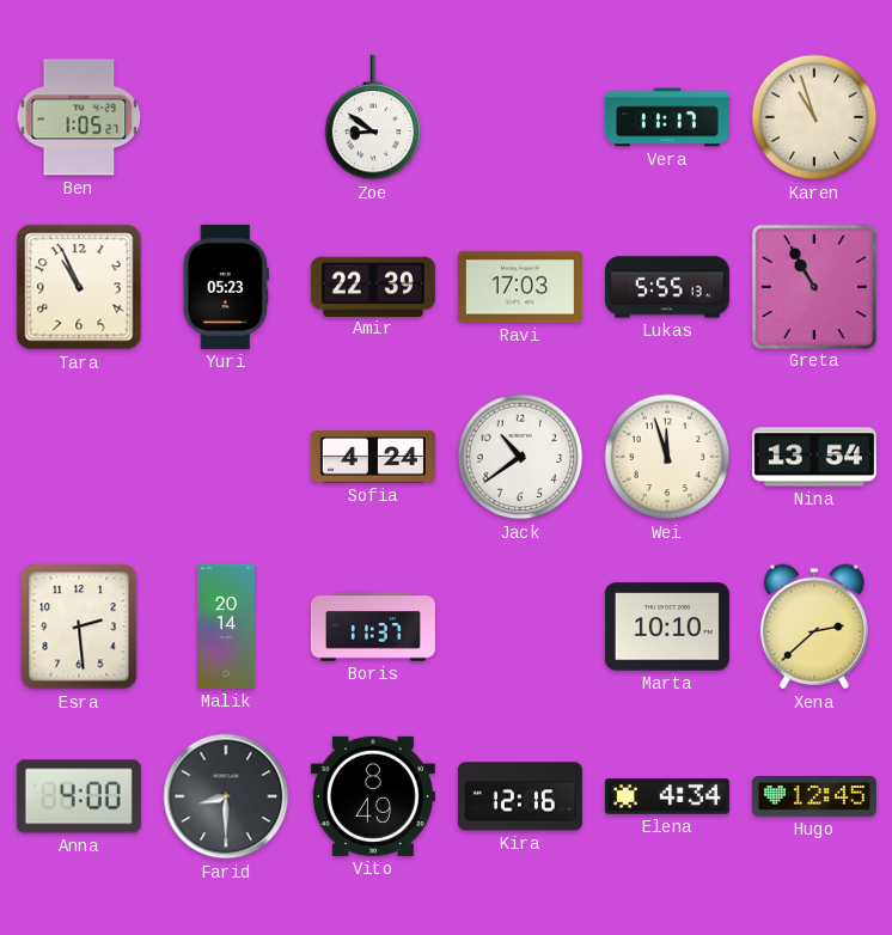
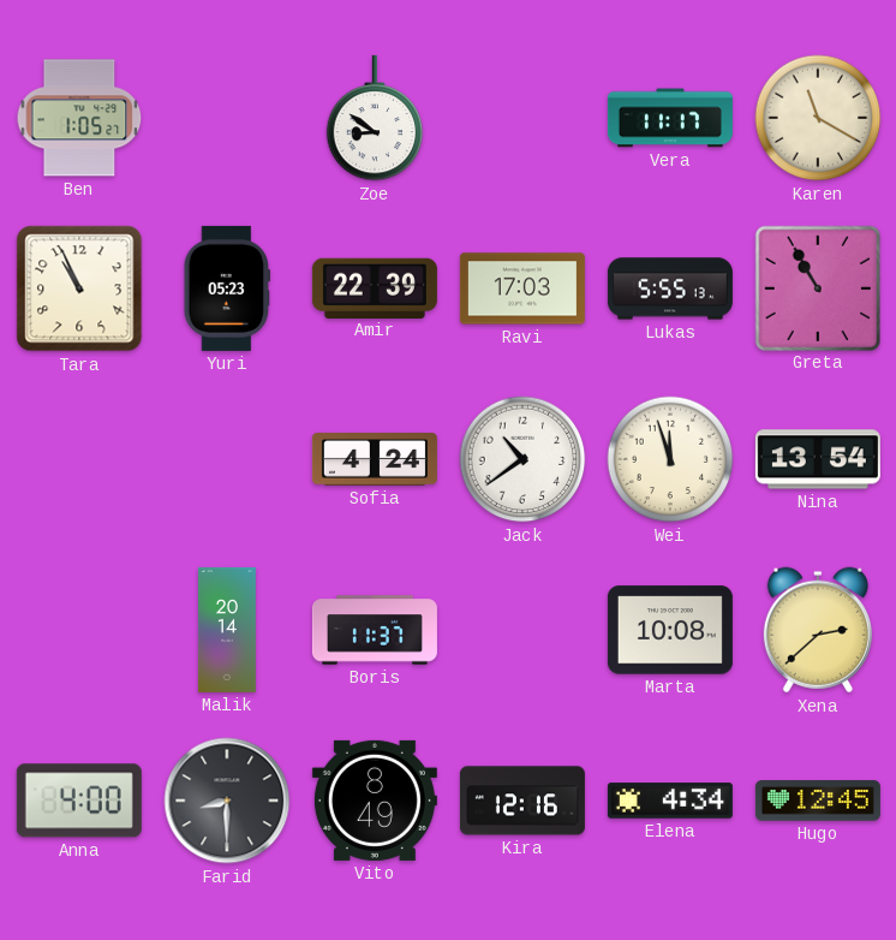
Karen: 10:57 -> 11:20
Esra: 2:29 -> none
Marta: 10:10 -> 10:08
